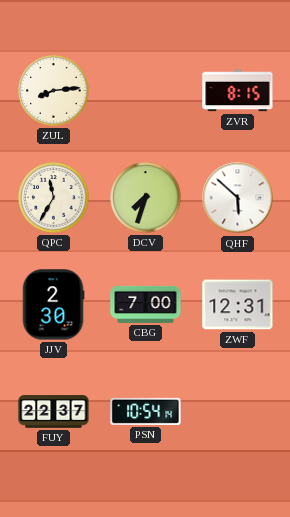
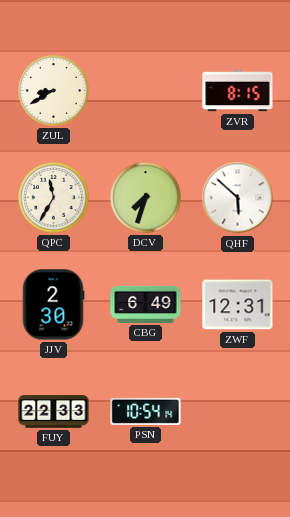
ZUL: 8:14 -> 8:40
CBG: 7:00 -> 6:49
FUY: 22:37 -> 22:33
